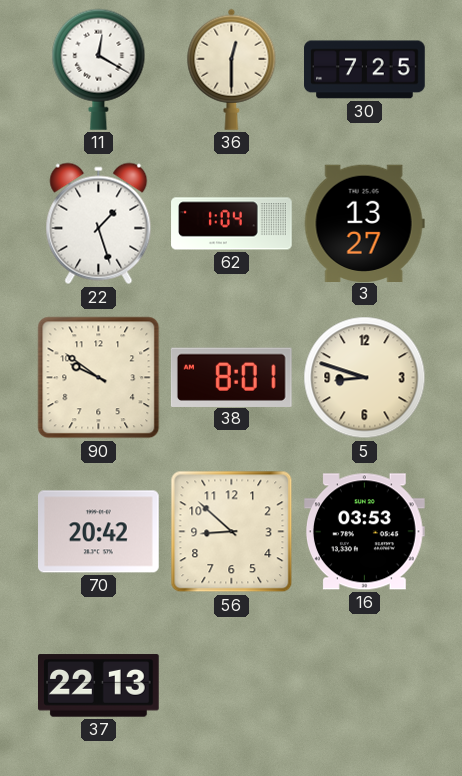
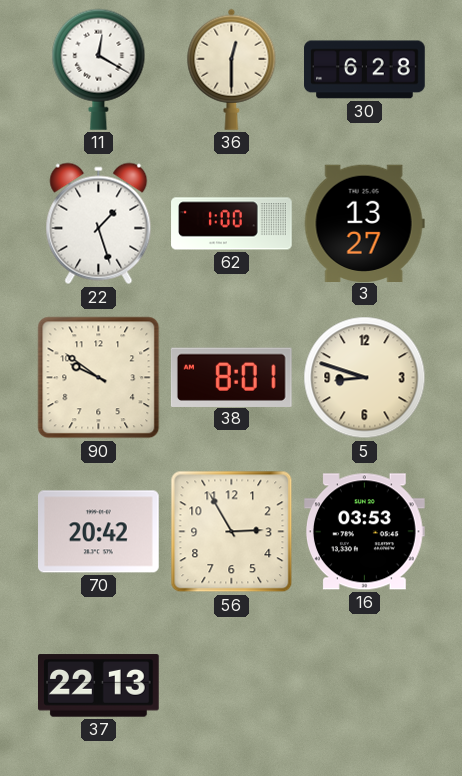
30: 7:25 -> 6:28
62: 1:04 -> 1:00
56: 8:52 -> 2:55
